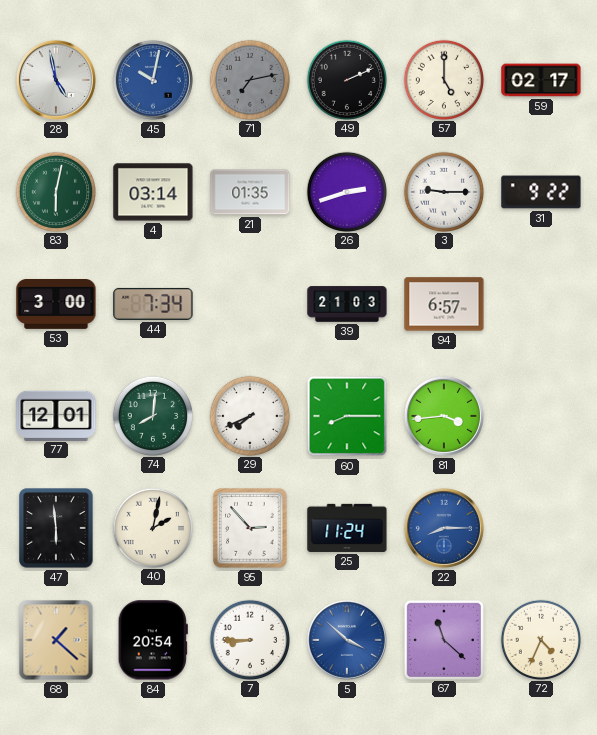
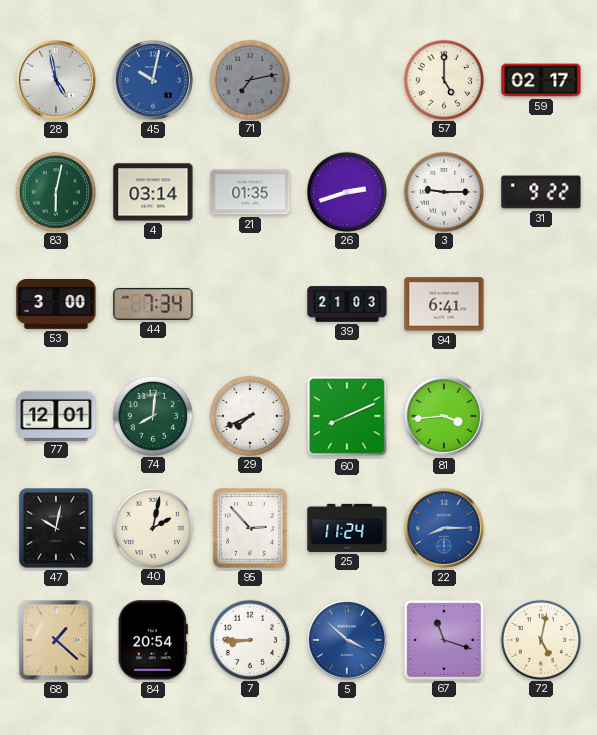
49: 2:11 -> none
94: 6:57 -> 6:41
60: 8:15 -> 8:11
47: 5:59 -> 10:02
67: 11:22 -> 11:18
72: 4:34 -> 5:02
